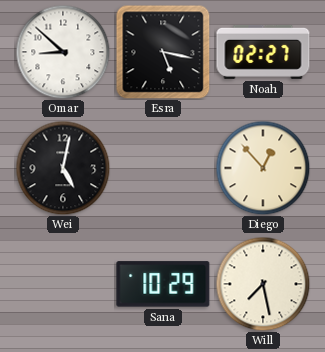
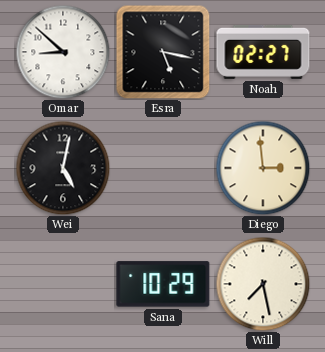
Diego: 12:53 -> 2:59
